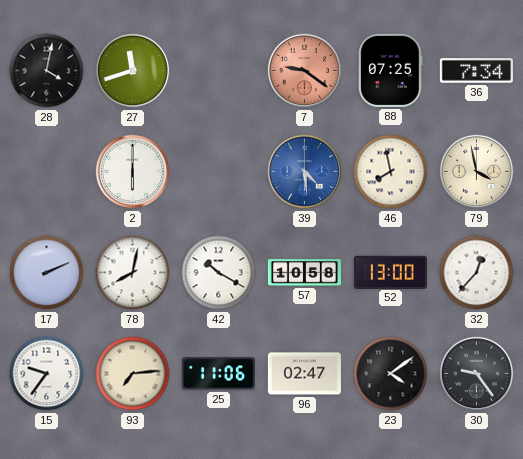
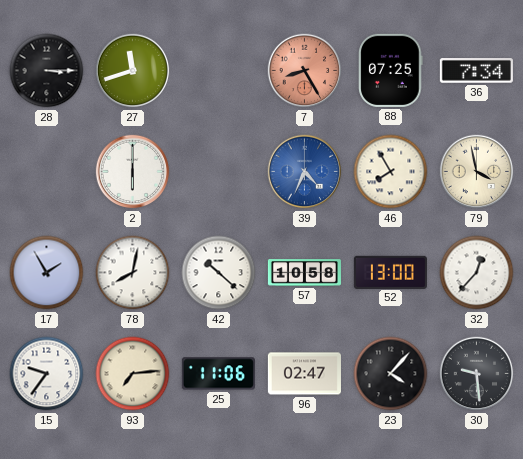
28: 4:02 -> 3:15
7: 9:21 -> 8:25
39: 4:29 -> 4:34
46: 7:58 -> 7:55
17: 2:11 -> 1:55
42: 10:20 -> 10:22
23: 4:09 -> 4:07
30: 9:24 -> 9:29
